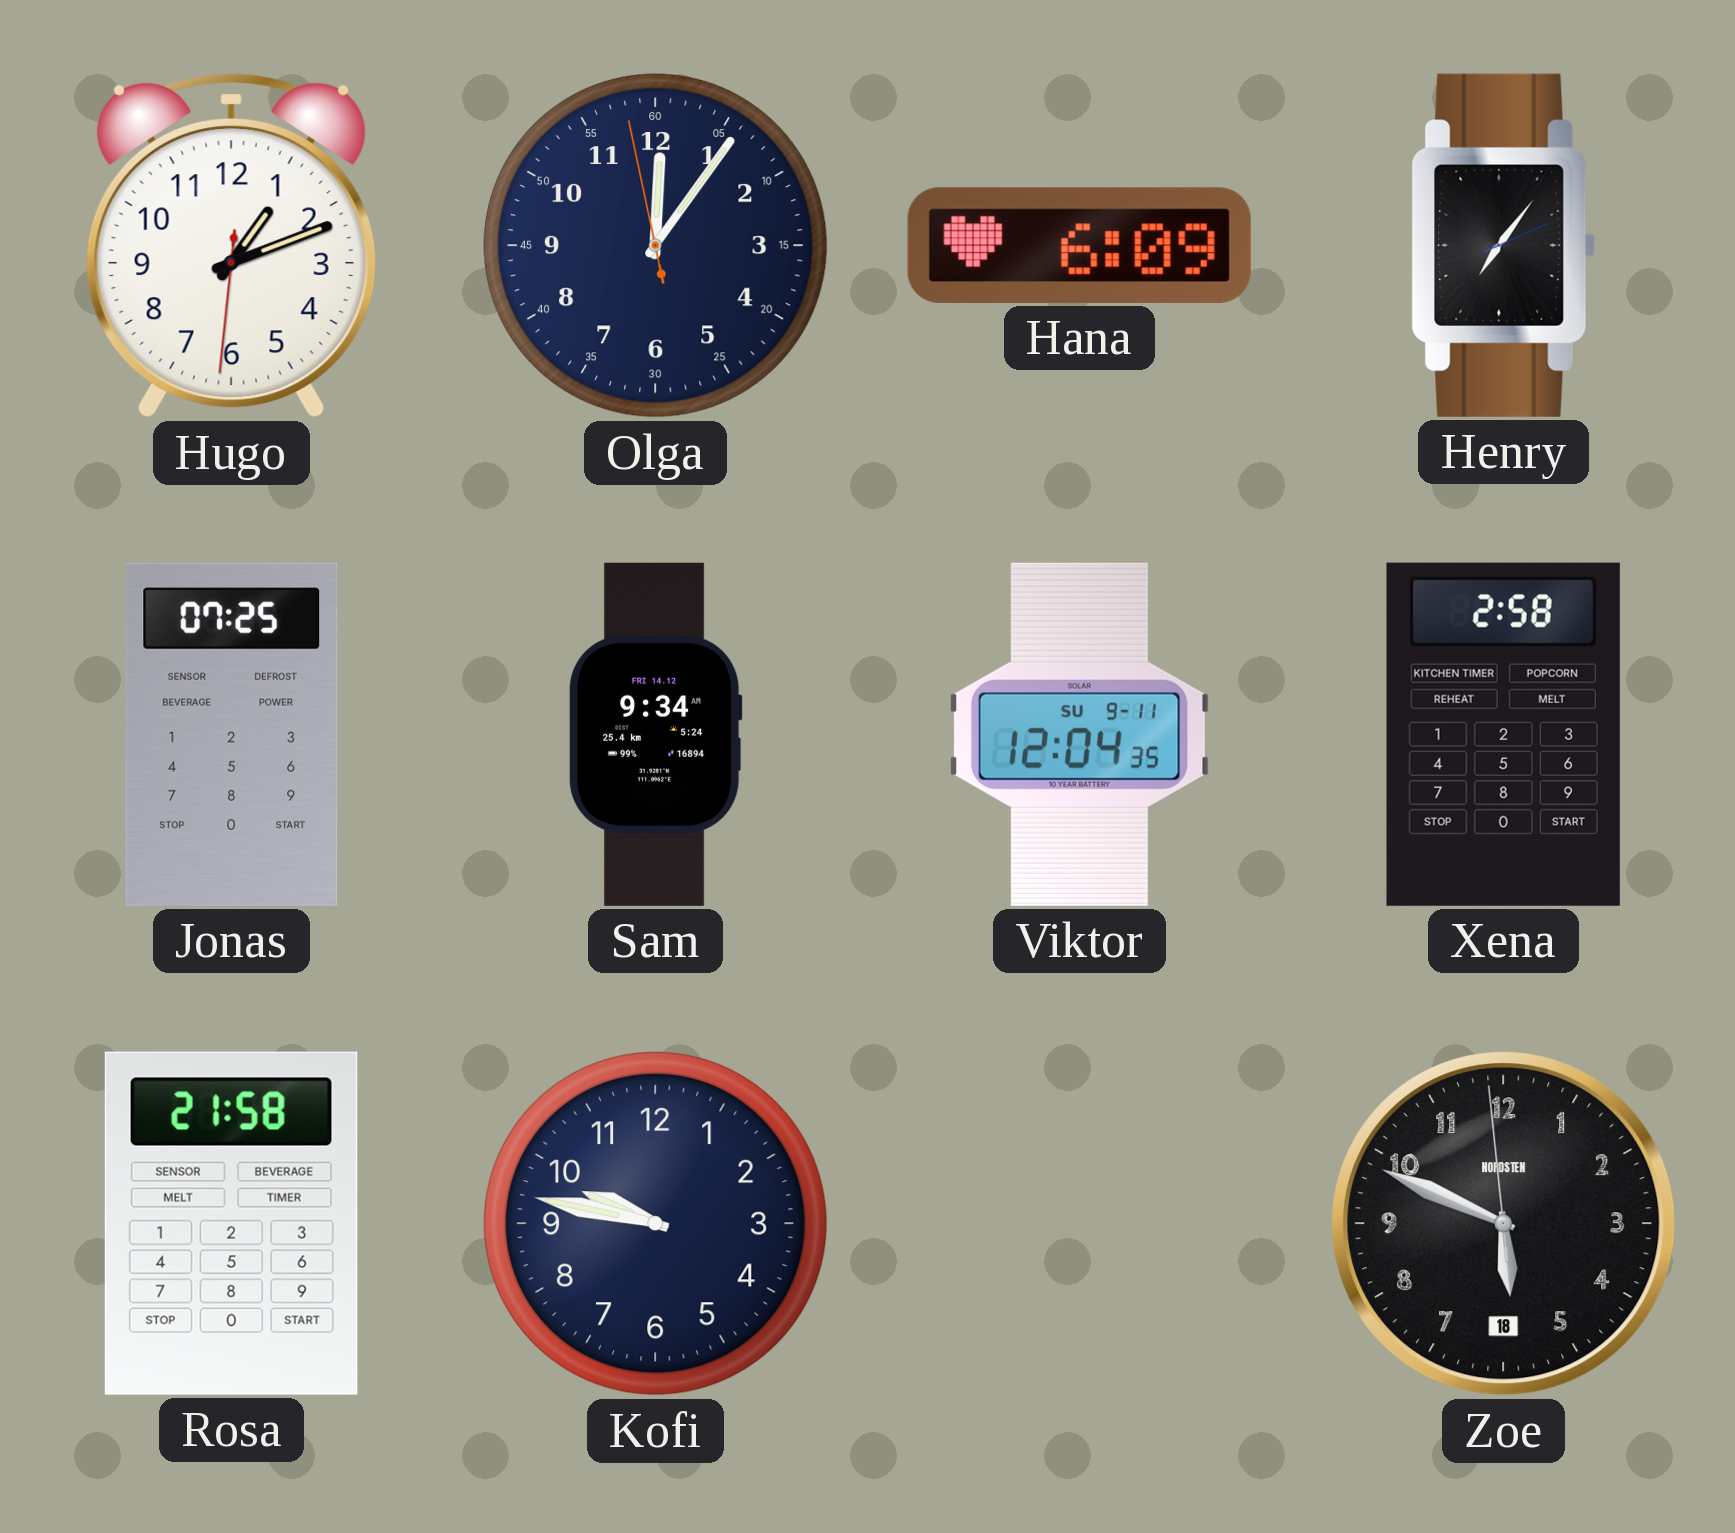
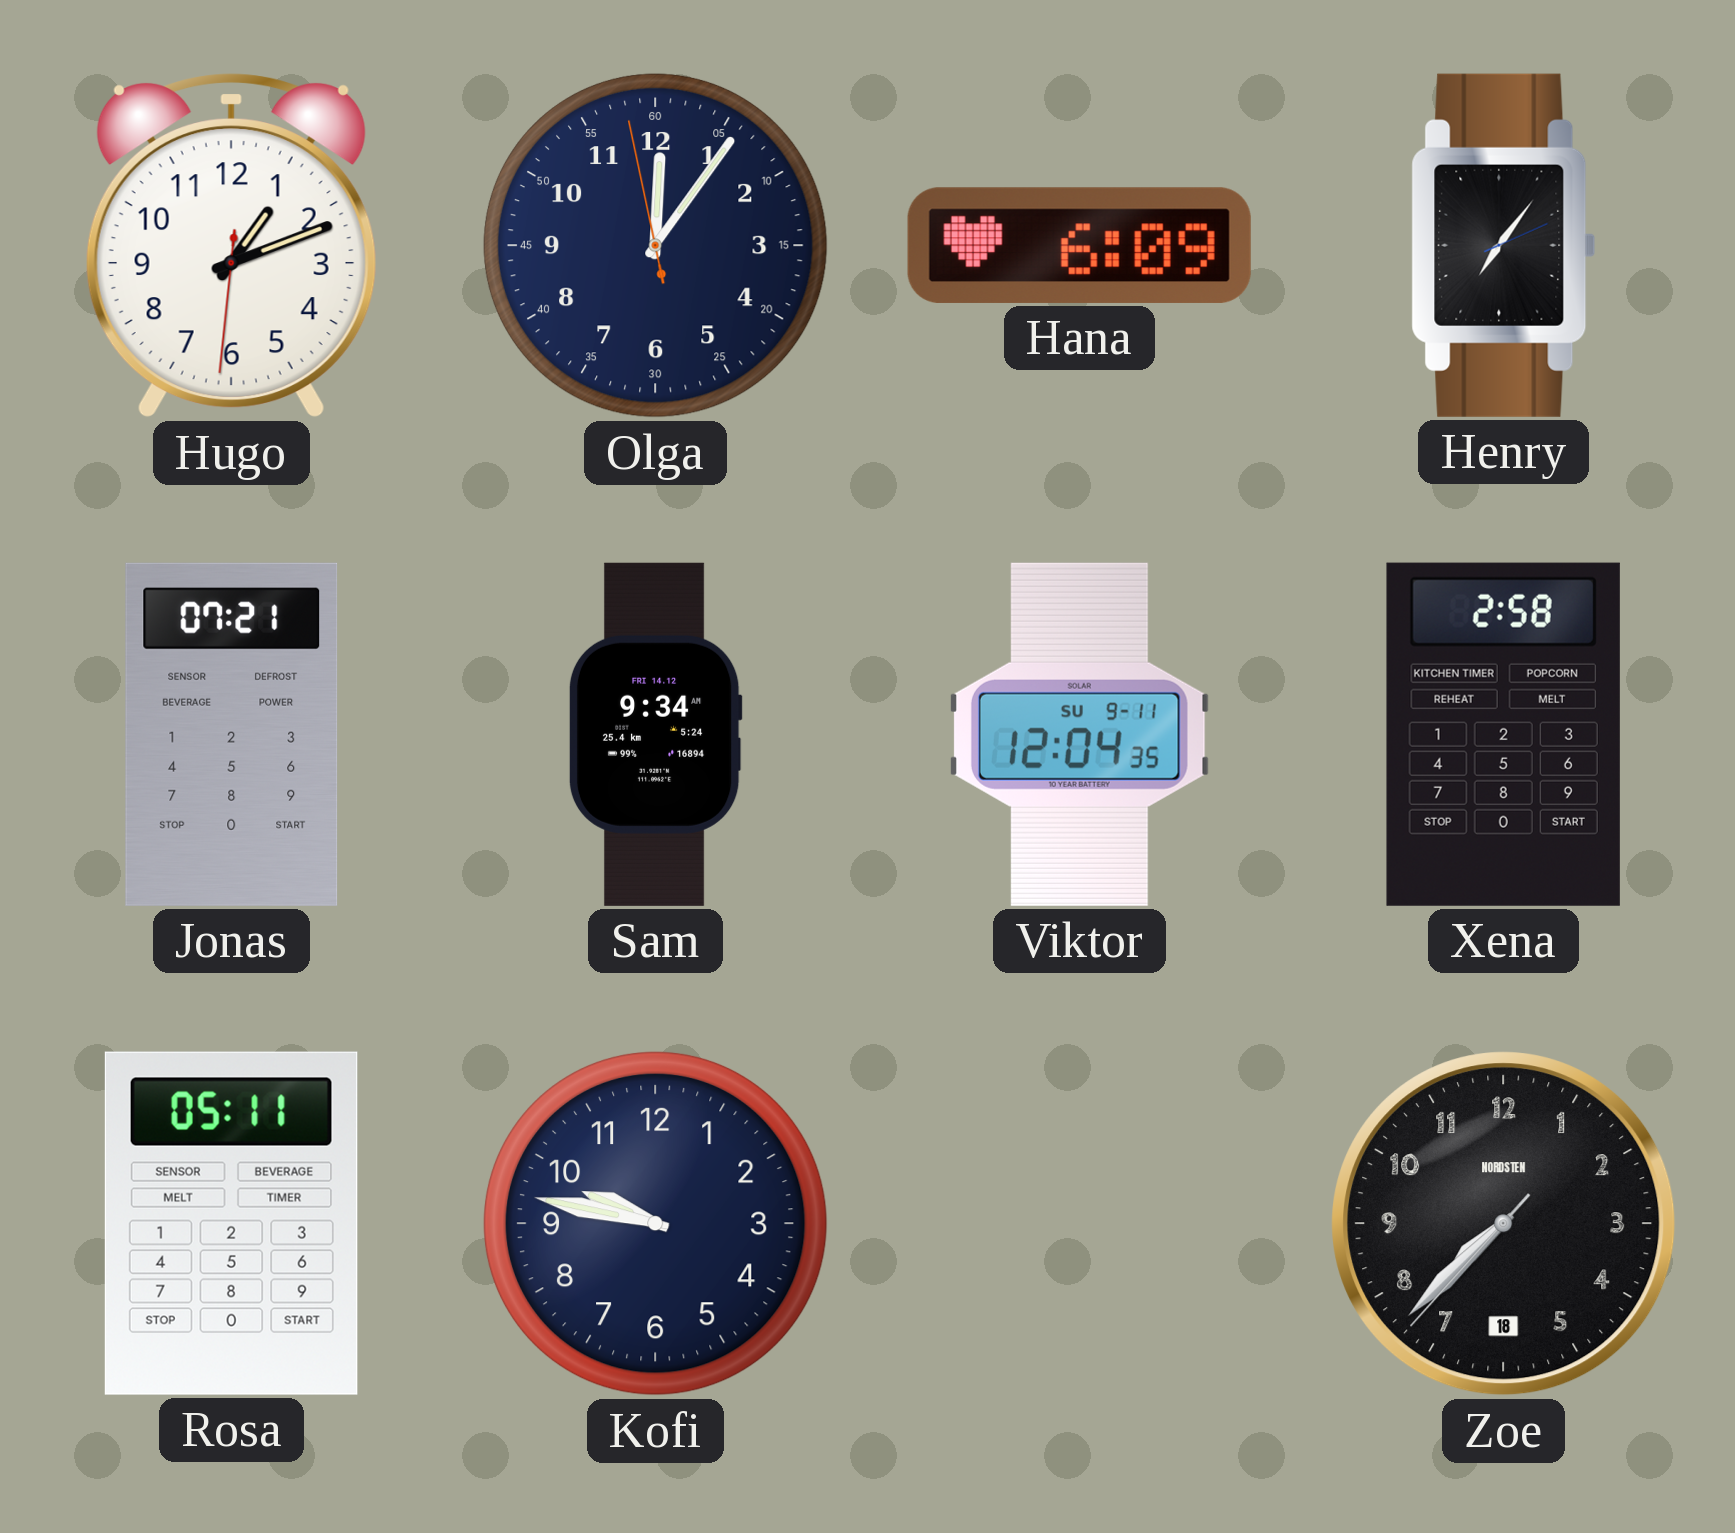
Jonas: 07:25 -> 07:21
Rosa: 21:58 -> 05:11
Zoe: 5:48 -> 7:37
